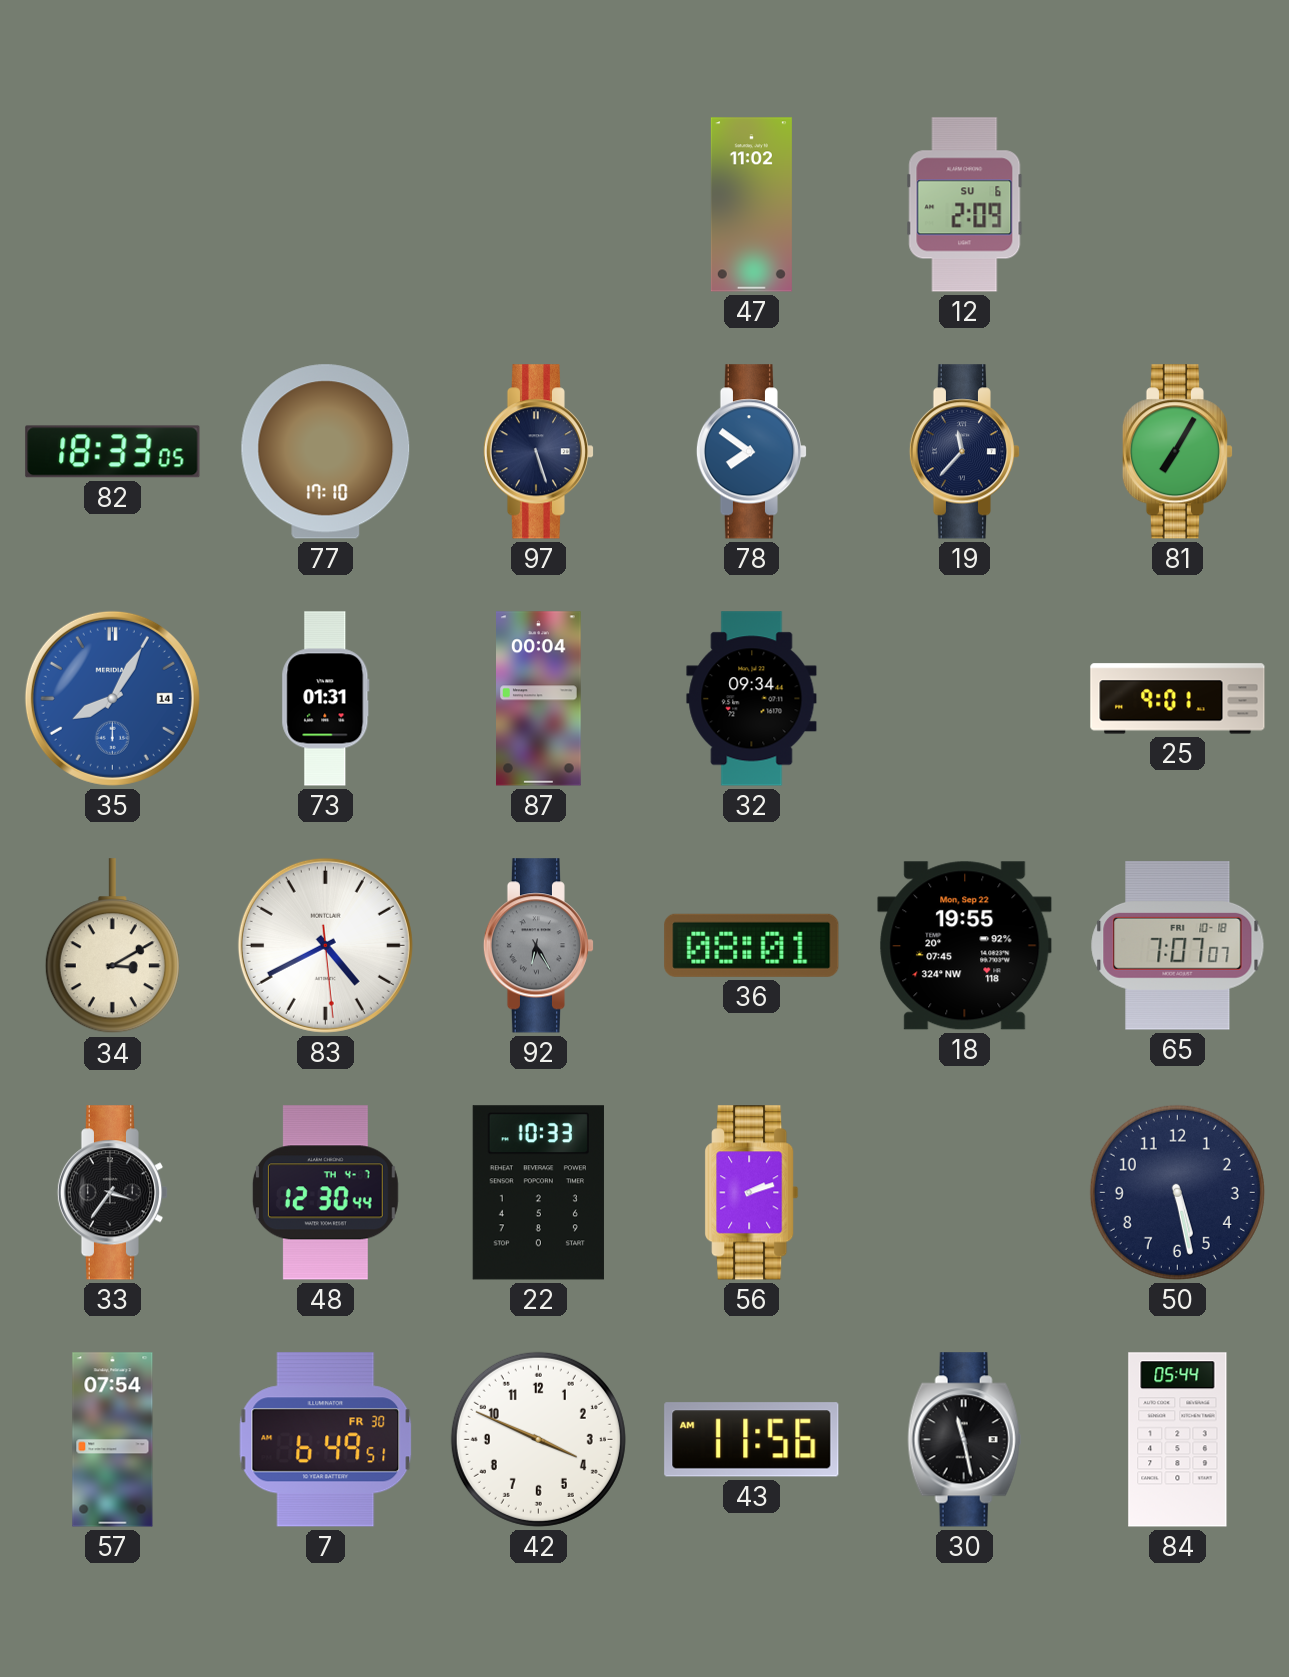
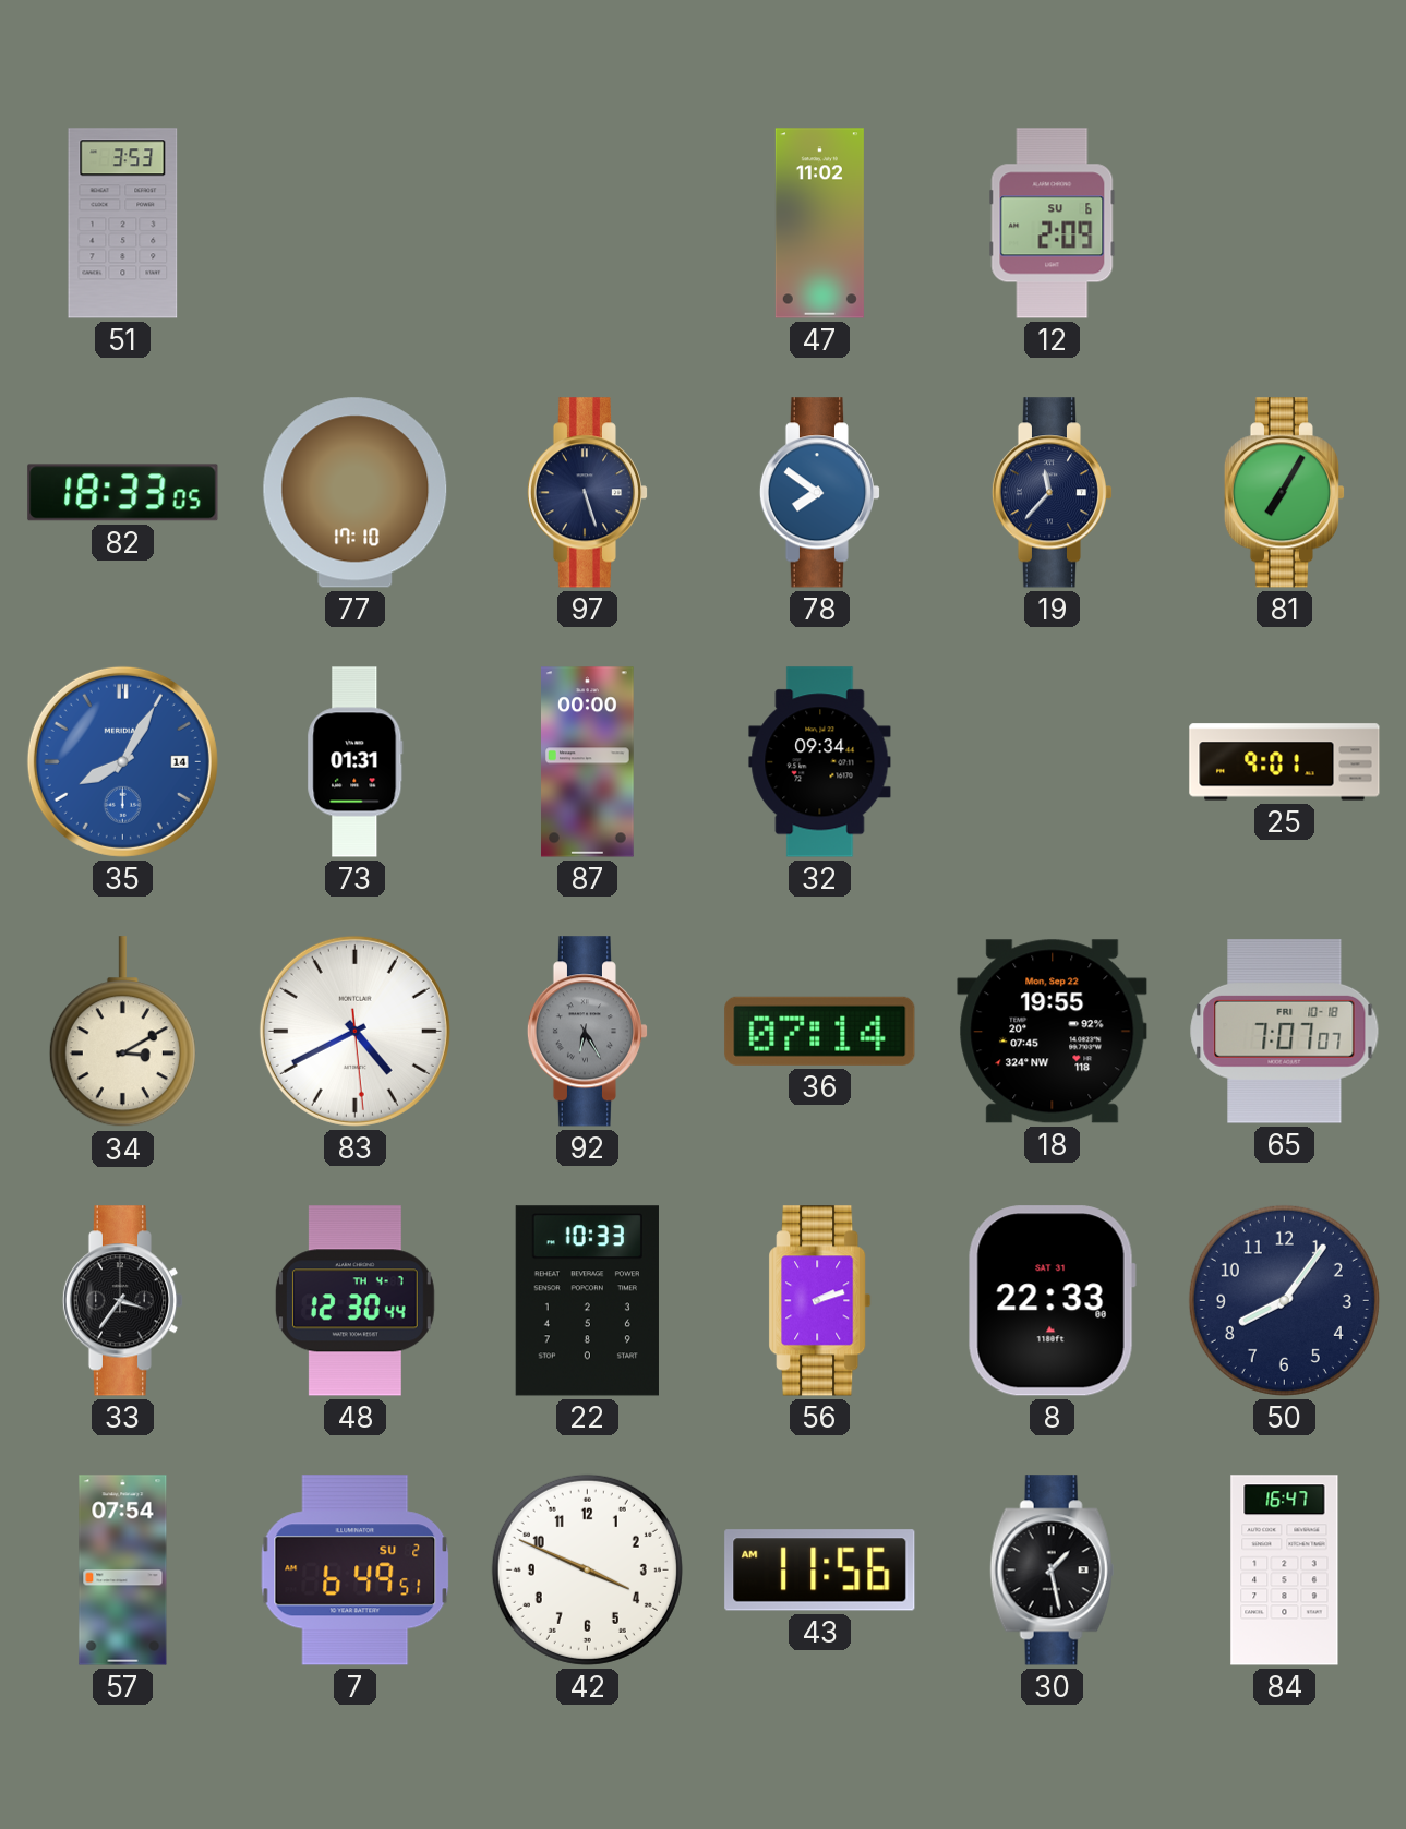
51: none -> 3:53
87: 00:04 -> 00:00
36: 08:01 -> 07:14
8: none -> 22:33
50: 5:28 -> 8:06
7 date: FR 30 -> SU 2
30: 11:28 -> 1:28
84: 05:44 -> 16:47
